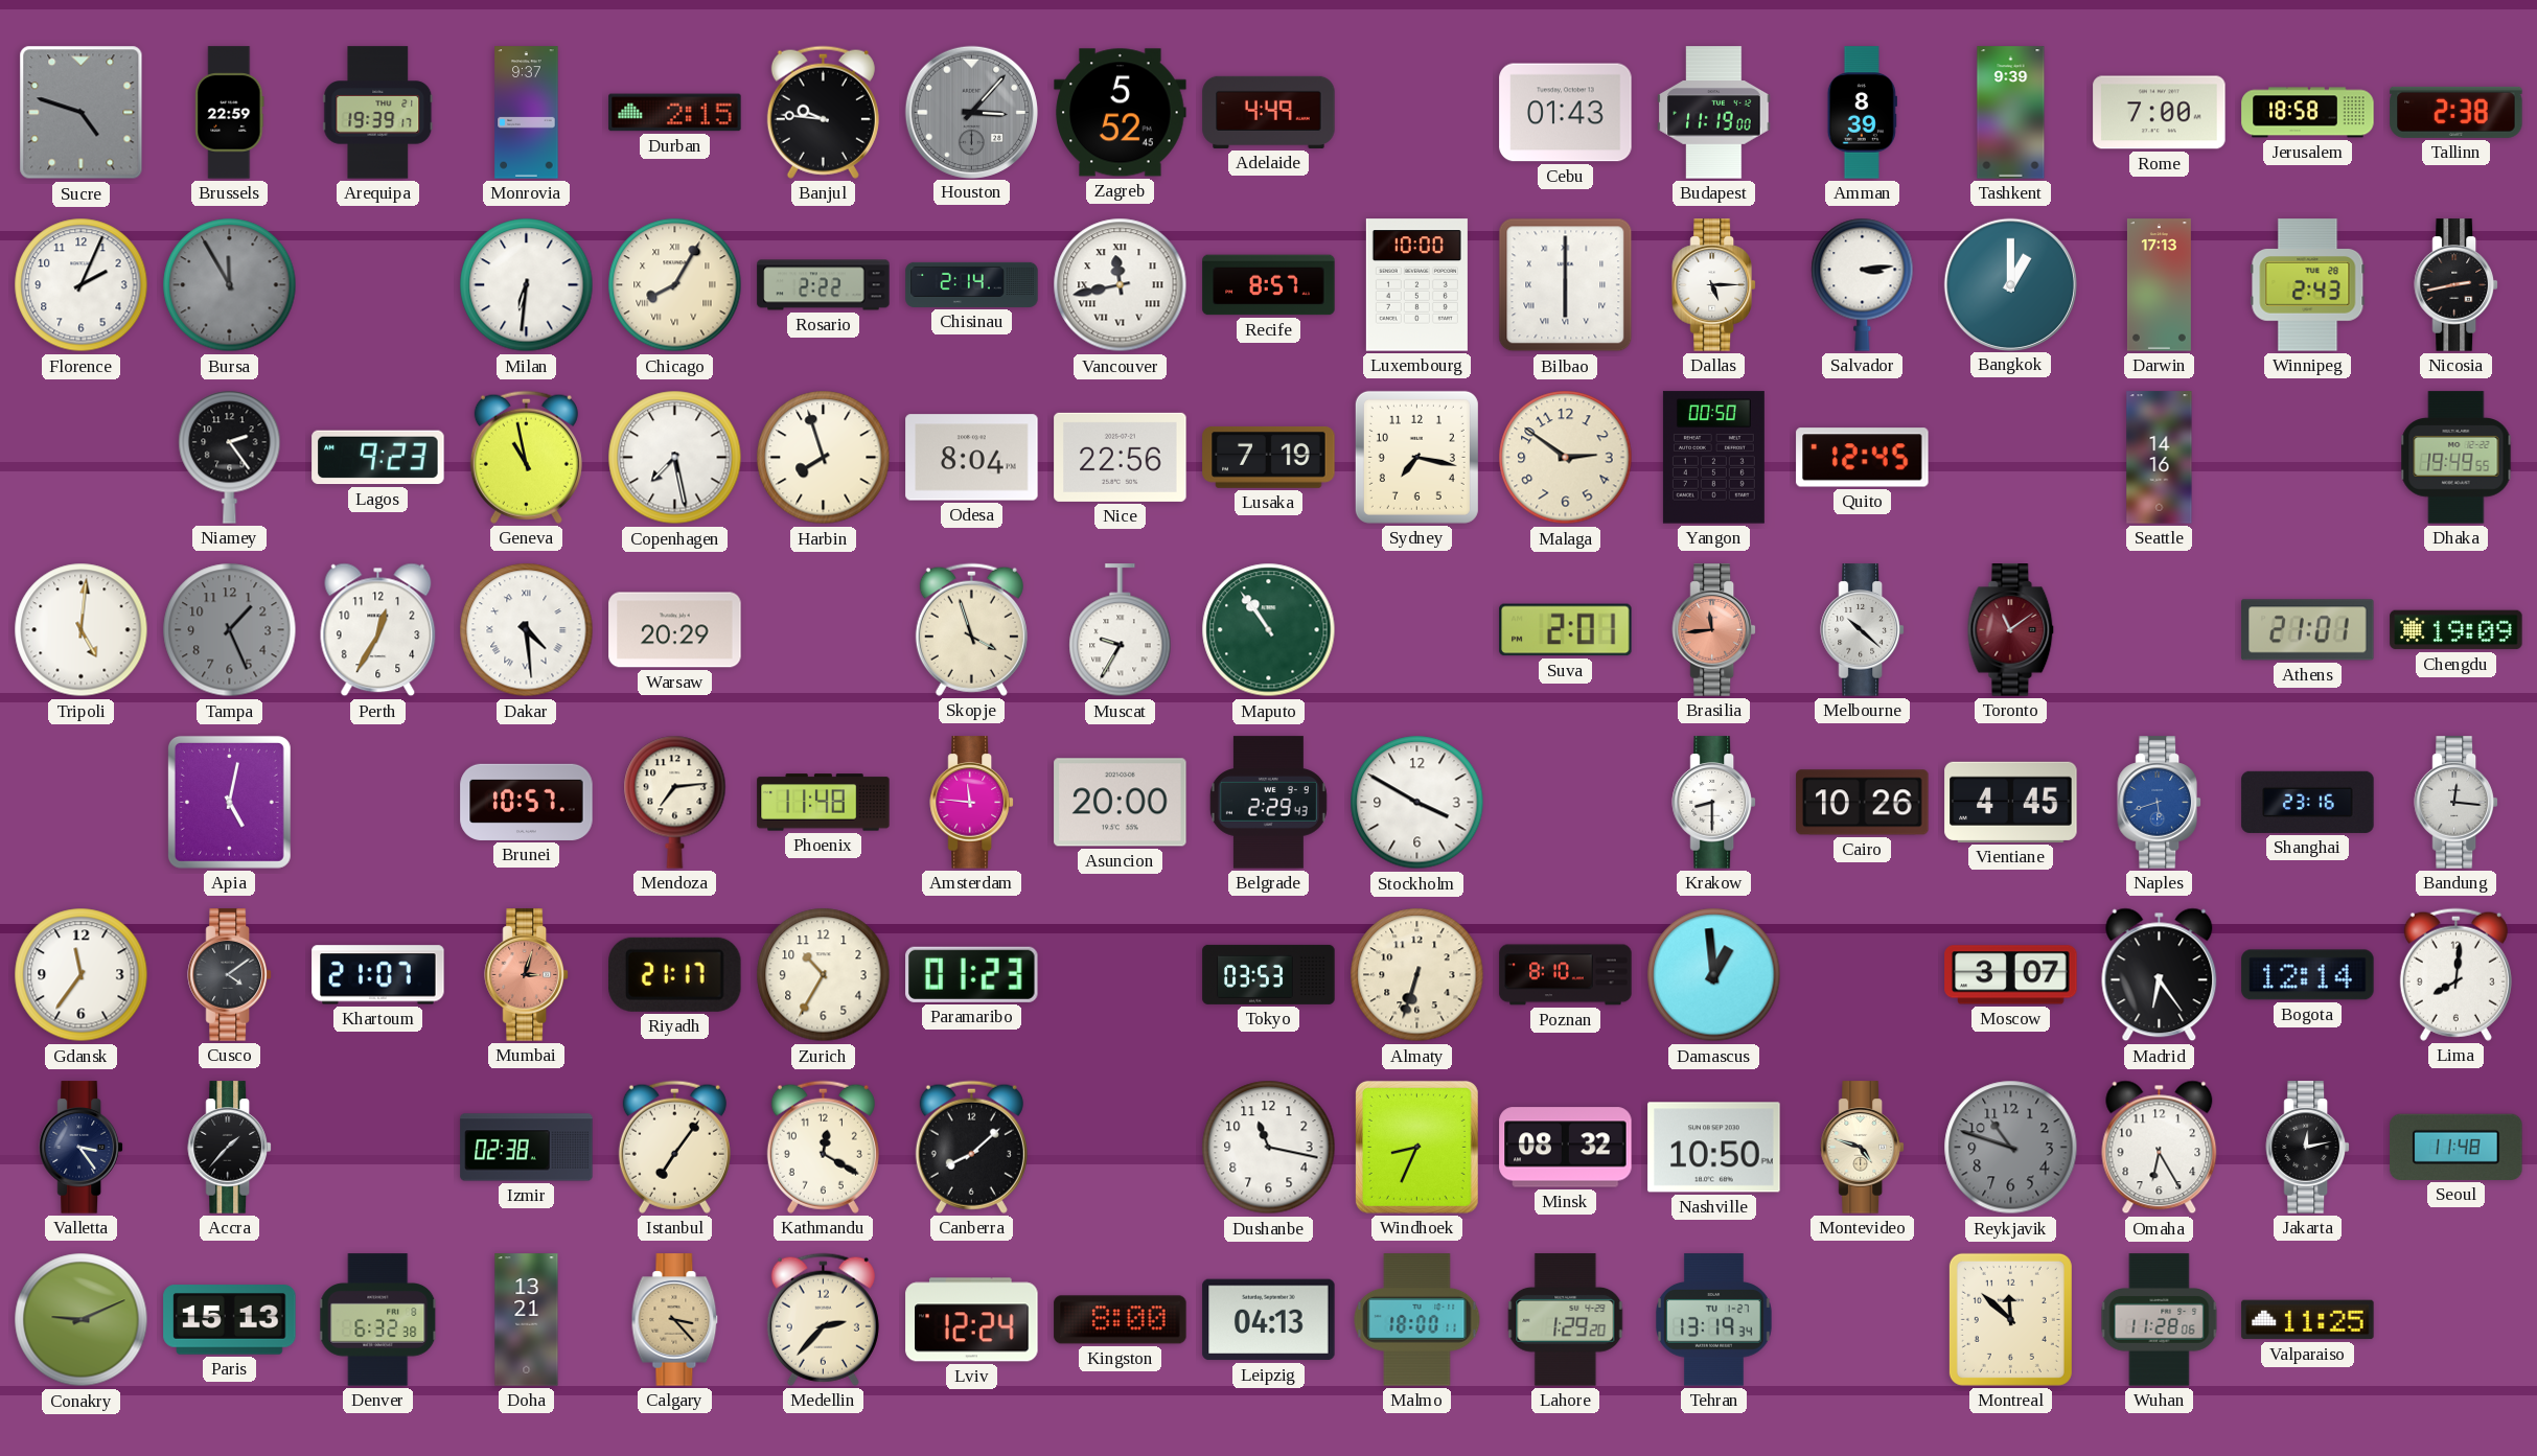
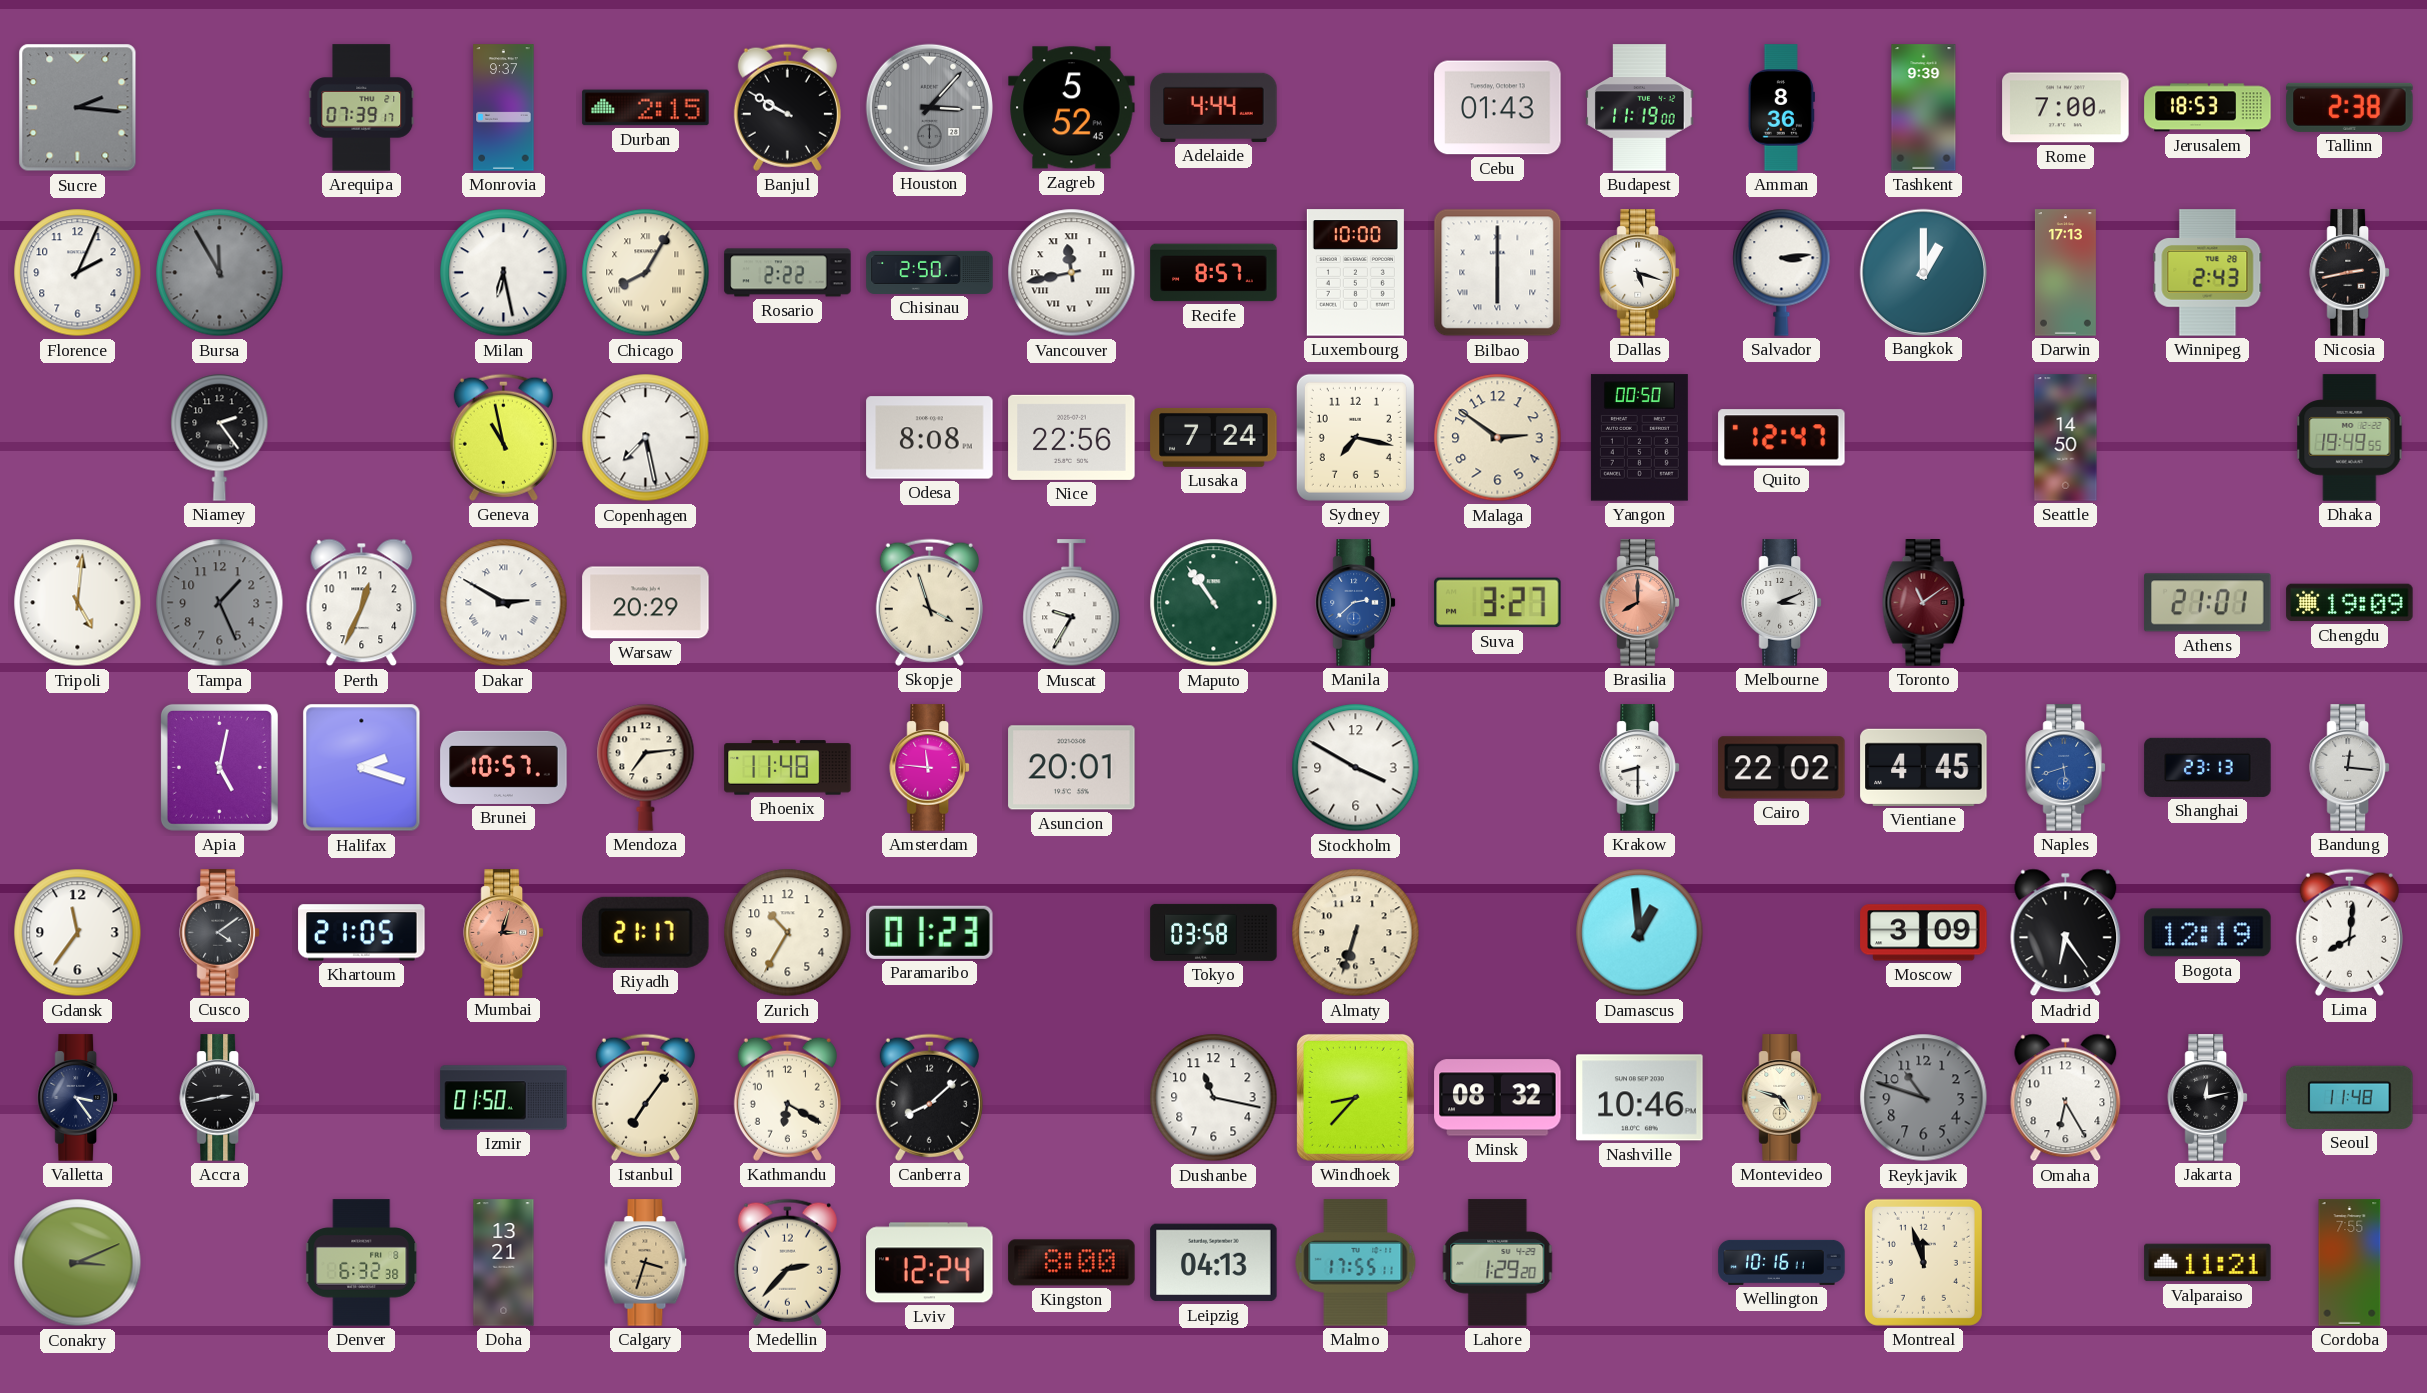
Sucre: 4:48 -> 2:16
Brussels: 22:59 -> none
Arequipa: 19:39 -> 07:39
Banjul: 9:46 -> 9:50
Adelaide: 4:49 -> 4:44
Amman: 8:39 -> 8:36
Jerusalem: 18:58 -> 18:53
Milan: 6:31 -> 6:28
Chisinau: 2:14 -> 2:50
Dallas: 5:15 -> 5:18
Lagos: 9:23 -> none
Harbin: 7:57 -> none
Odesa: 8:04 -> 8:08
Lusaka: 7:19 -> 7:24
Quito: 12:45 -> 12:47
Seattle: 14:16 -> 14:50
Perth: 12:35 -> 12:34
Dakar: 4:29 -> 2:50
Manila: none -> 2:38
Suva: 2:01 -> 3:27
Brasilia: 11:44 -> 8:00
Melbourne: 10:22 -> 3:11
Halifax: none -> 2:18
Asuncion: 20:00 -> 20:01
Belgrade: 2:29 -> none
Cairo: 10:26 -> 22:02
Shanghai: 23:16 -> 23:13
Khartoum: 21:07 -> 21:05
Tokyo: 03:53 -> 03:58
Poznan: 8:10 -> none
Moscow: 3:07 -> 3:09
Bogota: 12:14 -> 12:19
Accra: 1:37 -> 2:43
Izmir: 02:38 -> 01:50
Kathmandu: 12:20 -> 6:20
Windhoek: 8:34 -> 8:37
Nashville: 10:50 -> 10:46
Conakry: 9:11 -> 3:11
Paris: 15:13 -> none
Calgary: 3:23 -> 3:33
Malmo: 18:00 -> 17:55
Tehran: 13:19 -> none
Wellington: none -> 10:16
Montreal: 11:52 -> 11:57
Wuhan: 11:28 -> none
Valparaiso: 11:25 -> 11:21
Cordoba: none -> 7:55
